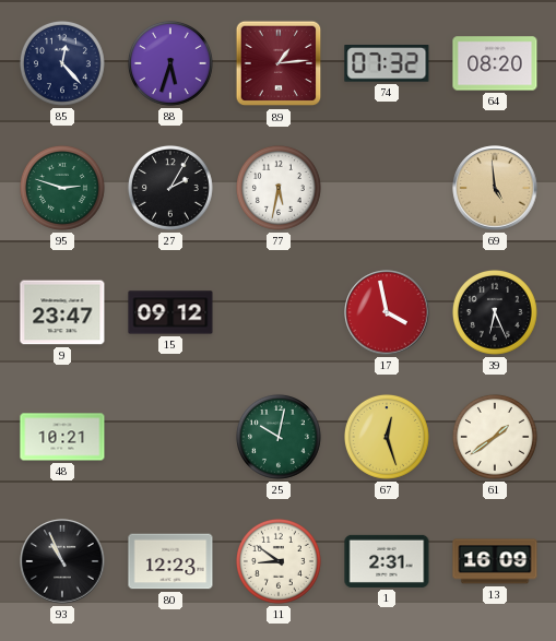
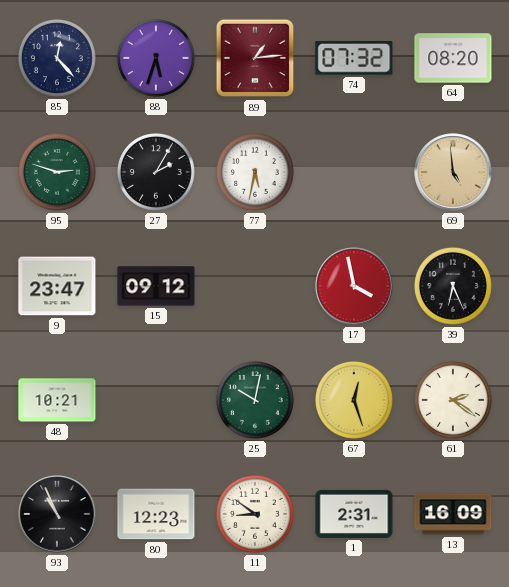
61: 1:39 -> 2:21
